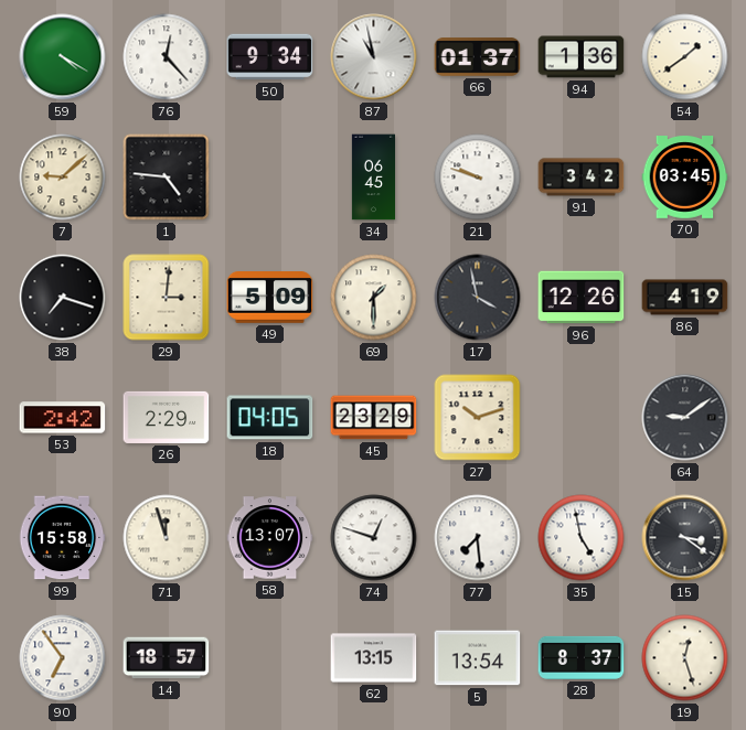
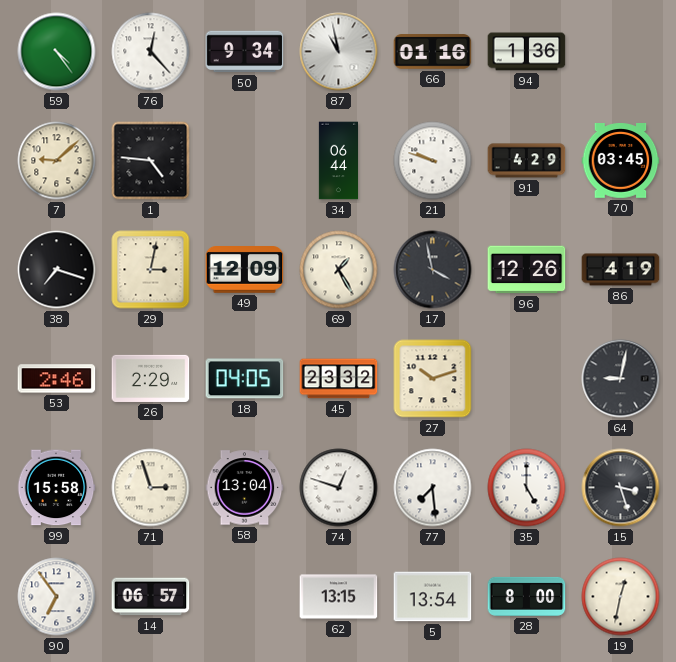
59: 4:20 -> 4:24
66: 01:37 -> 01:16
54: 1:39 -> none
34: 06:45 -> 06:44
91: 3:42 -> 4:29
29: 3:01 -> 3:02
49: 5:09 -> 12:09
69: 1:30 -> 1:25
53: 2:42 -> 2:46
45: 23:29 -> 23:32
64: 9:09 -> 9:02
71: 11:57 -> 2:57
58: 13:07 -> 13:04
35: 4:58 -> 5:00
15: 3:21 -> 3:27
14: 18:57 -> 06:57
28: 8:37 -> 8:00
19: 12:27 -> 12:32
